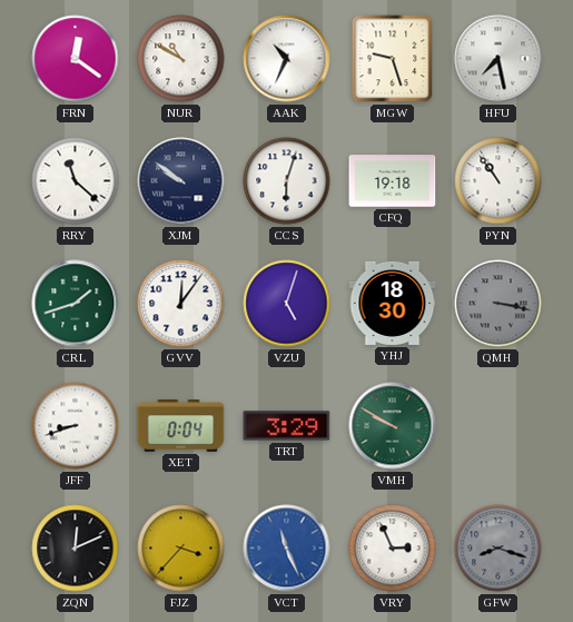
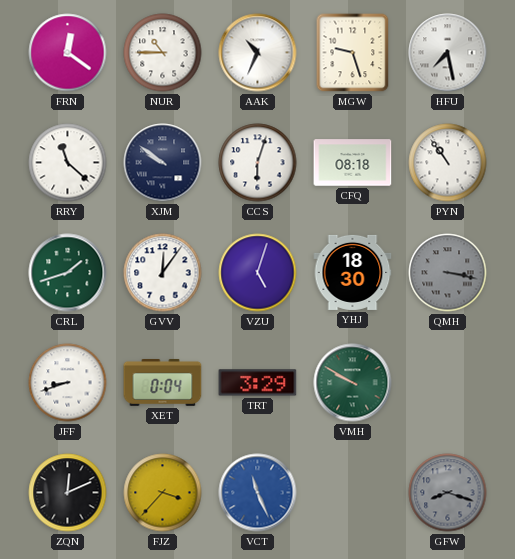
NUR: 10:50 -> 10:45
CFQ: 19:18 -> 08:18
VRY: 2:56 -> none
